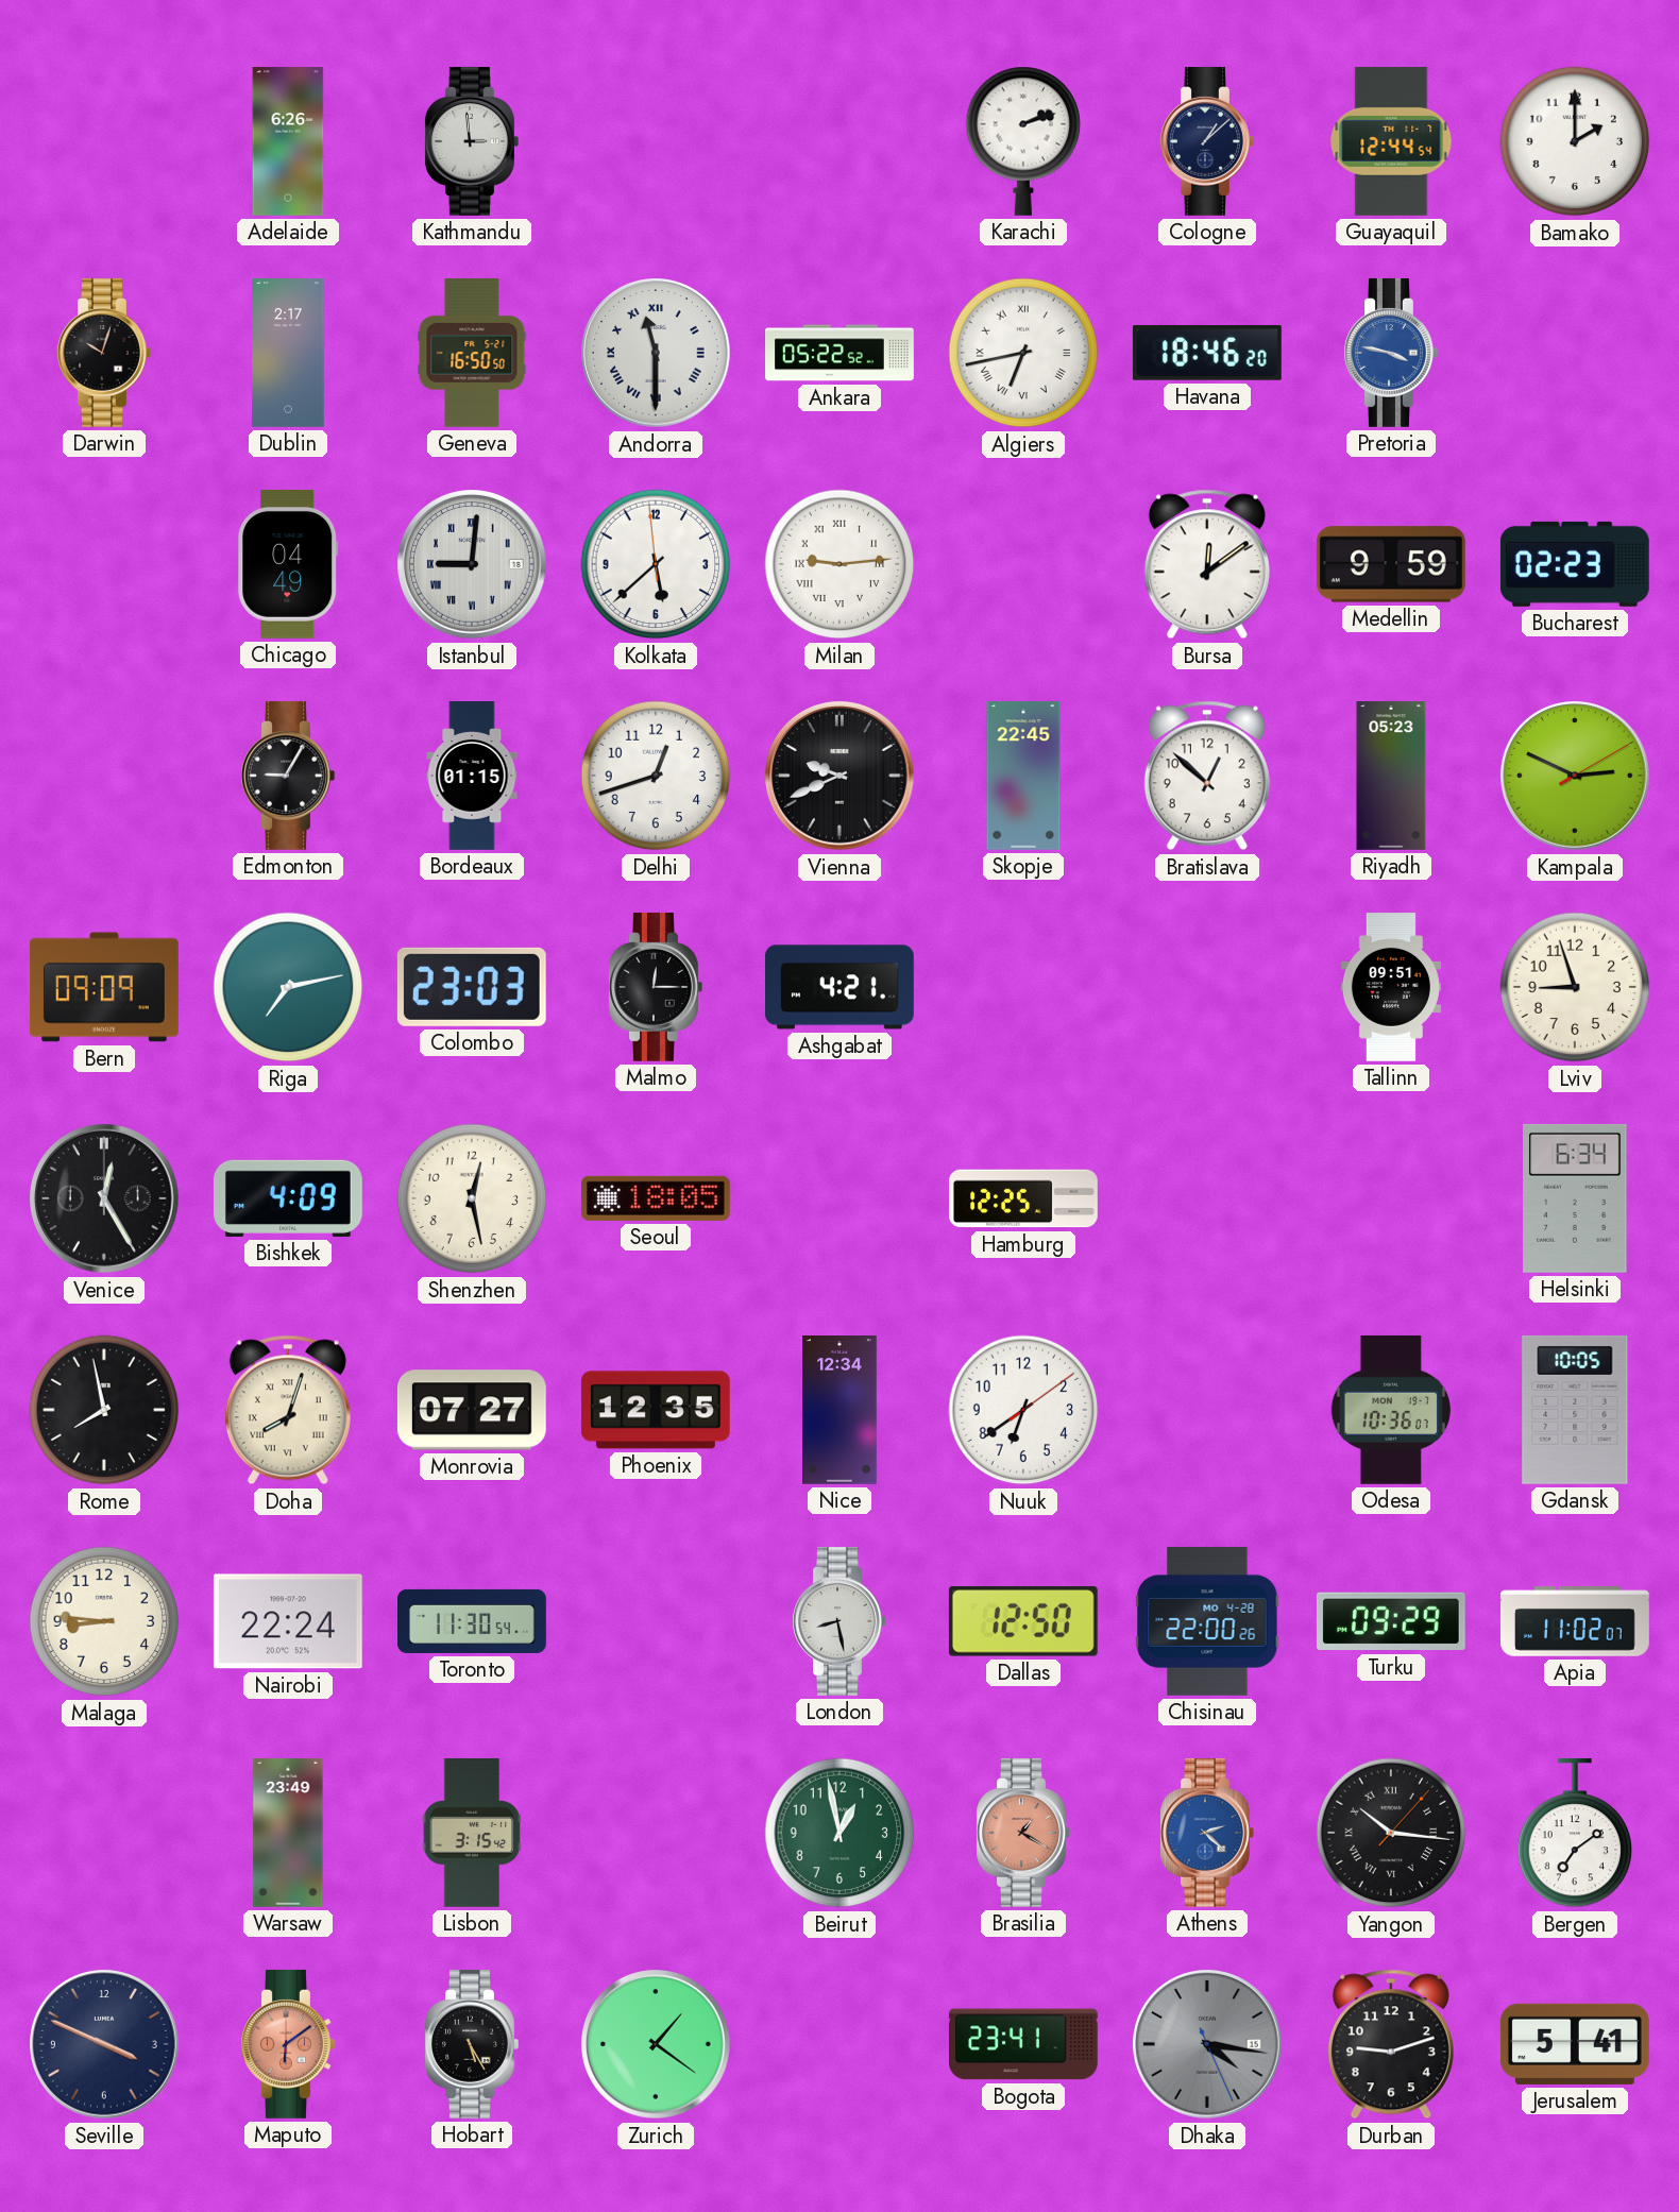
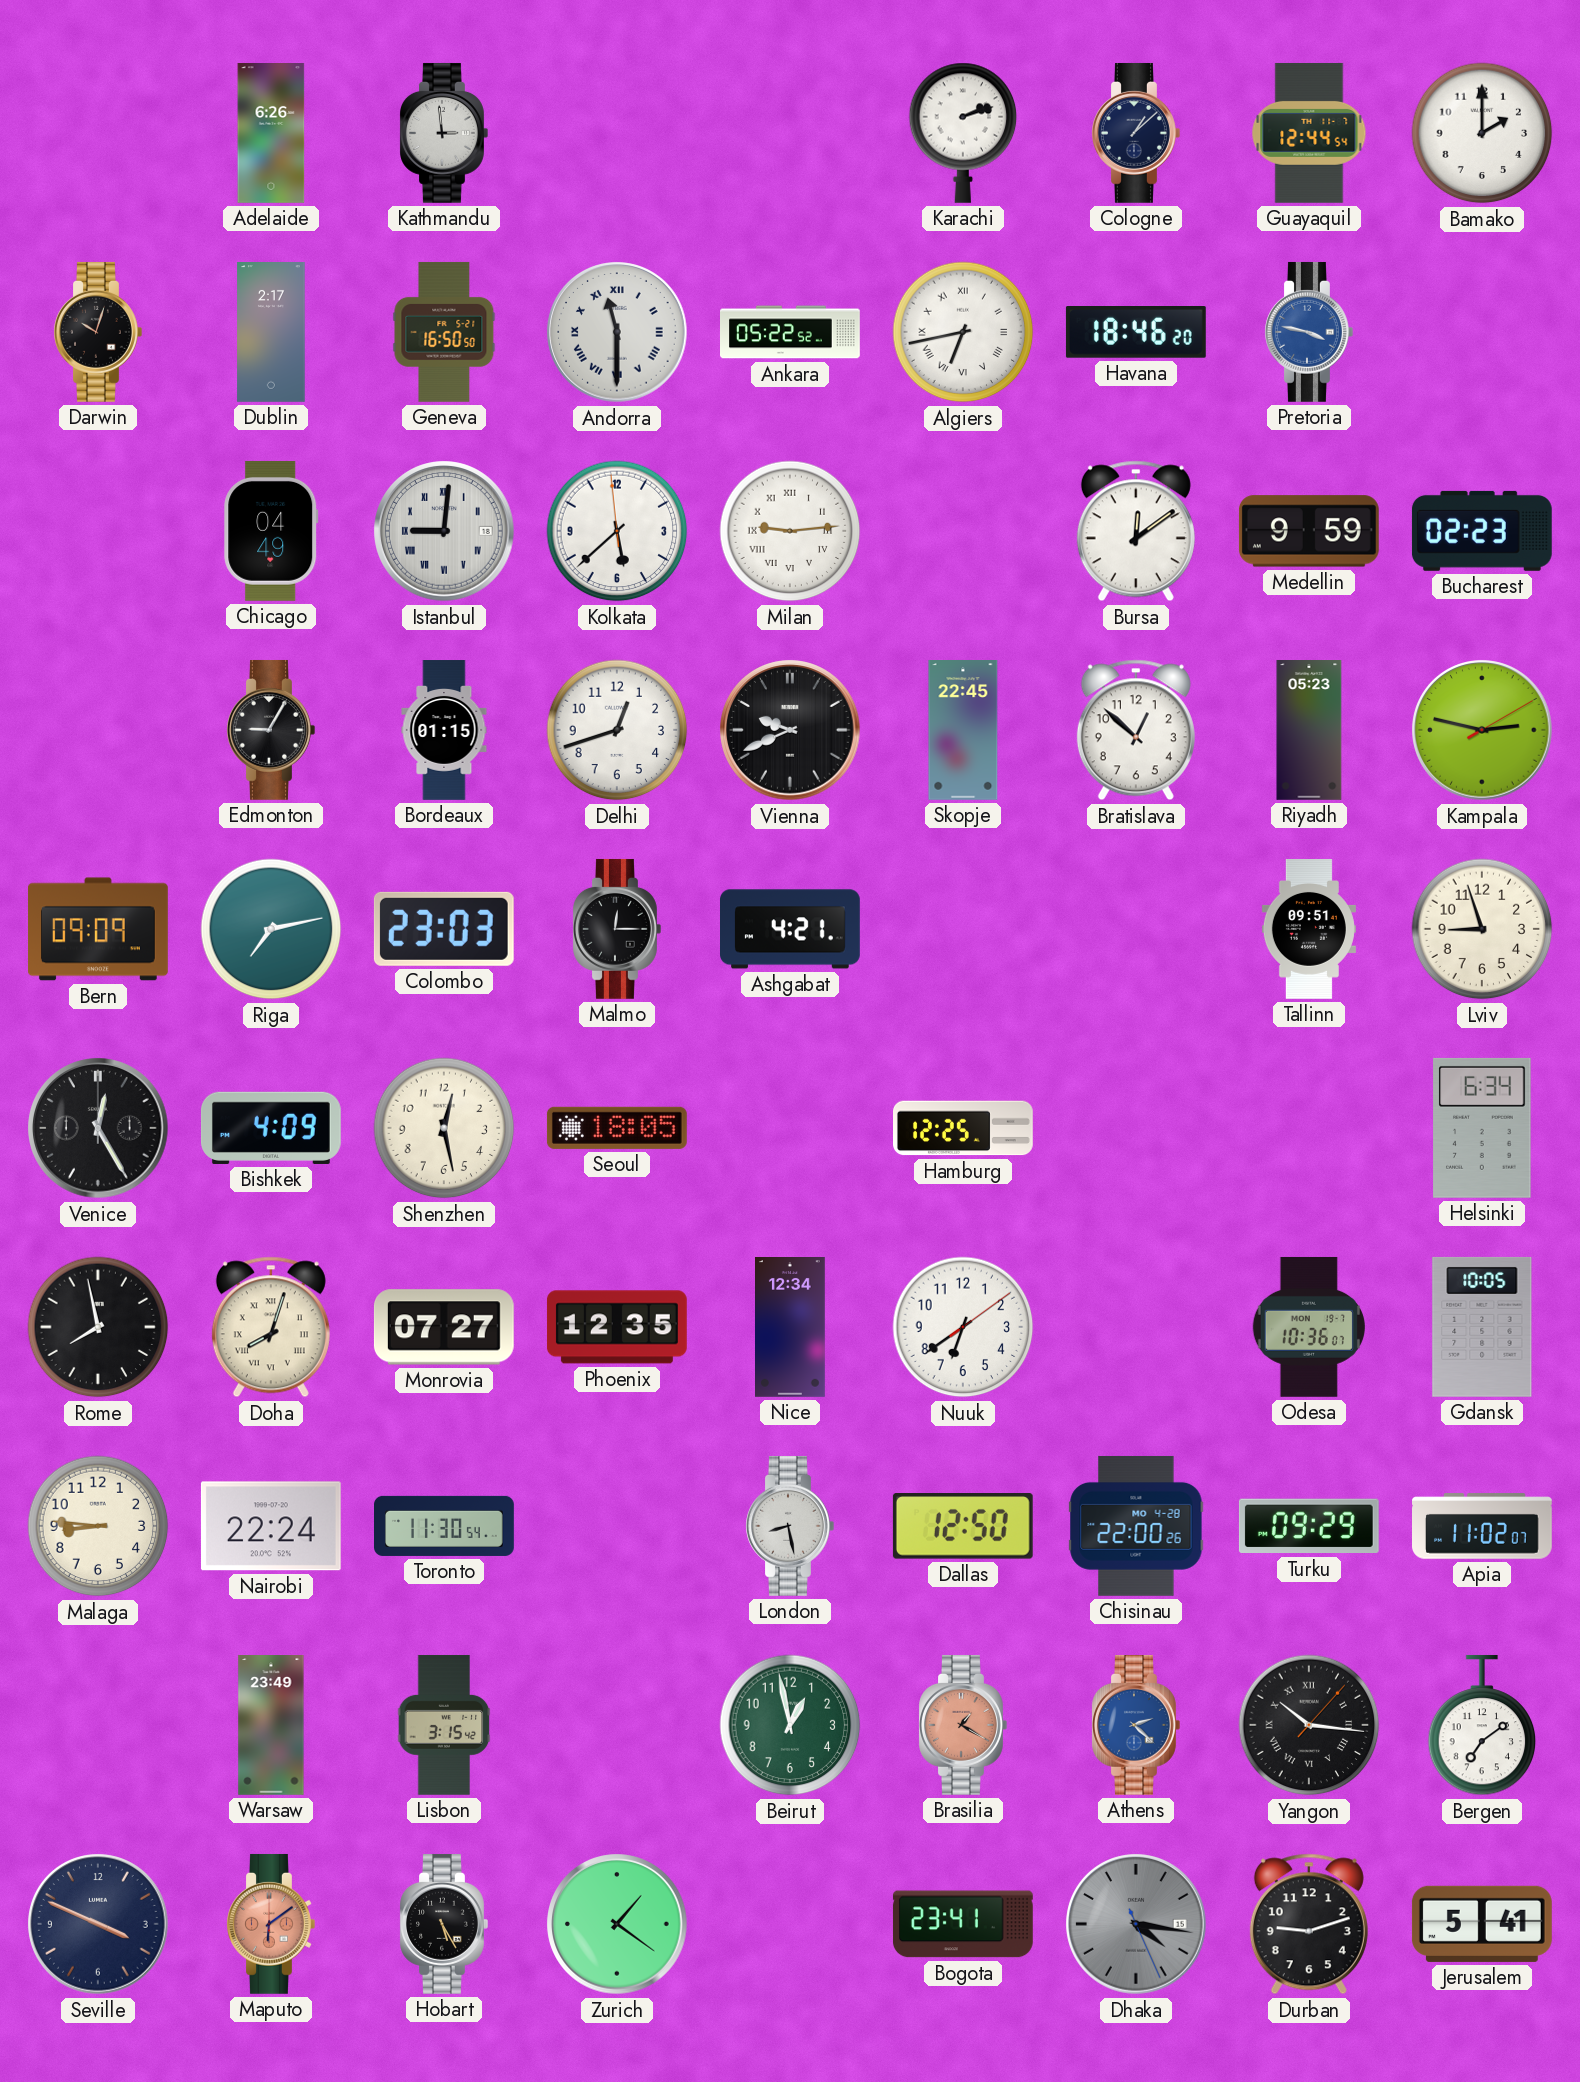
Kampala: 2:49 -> 2:47
